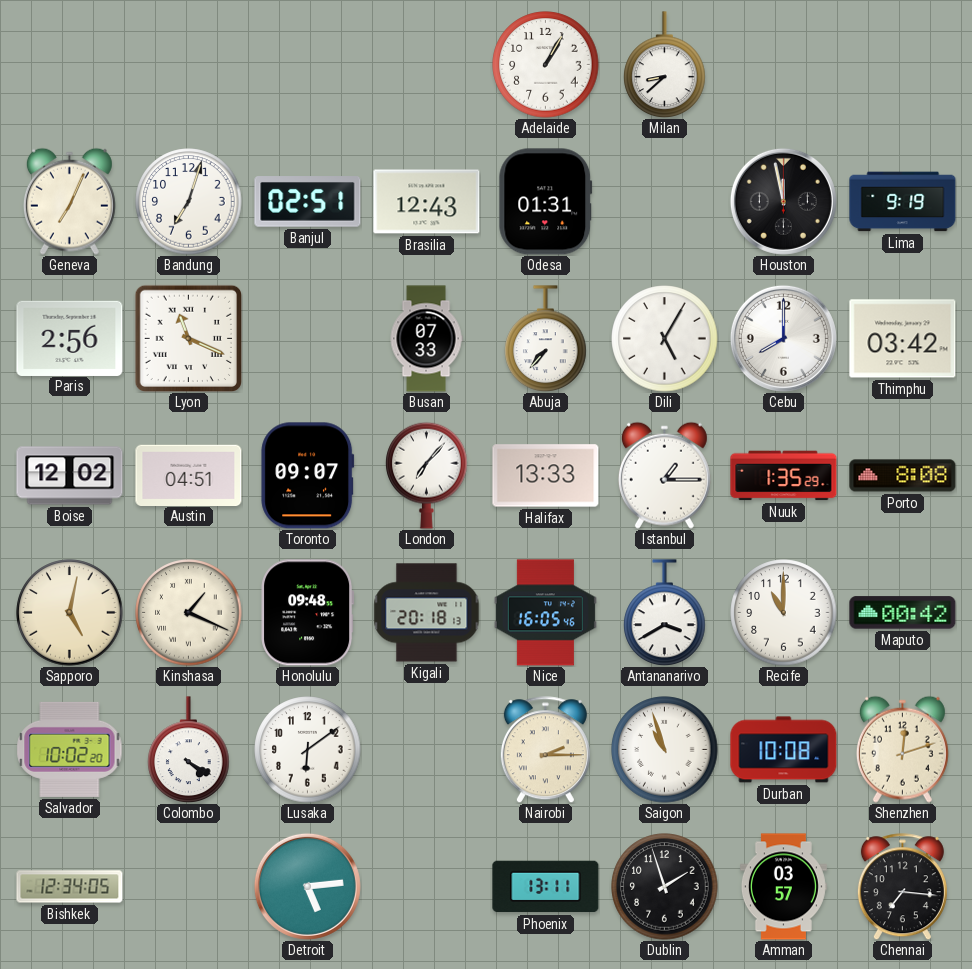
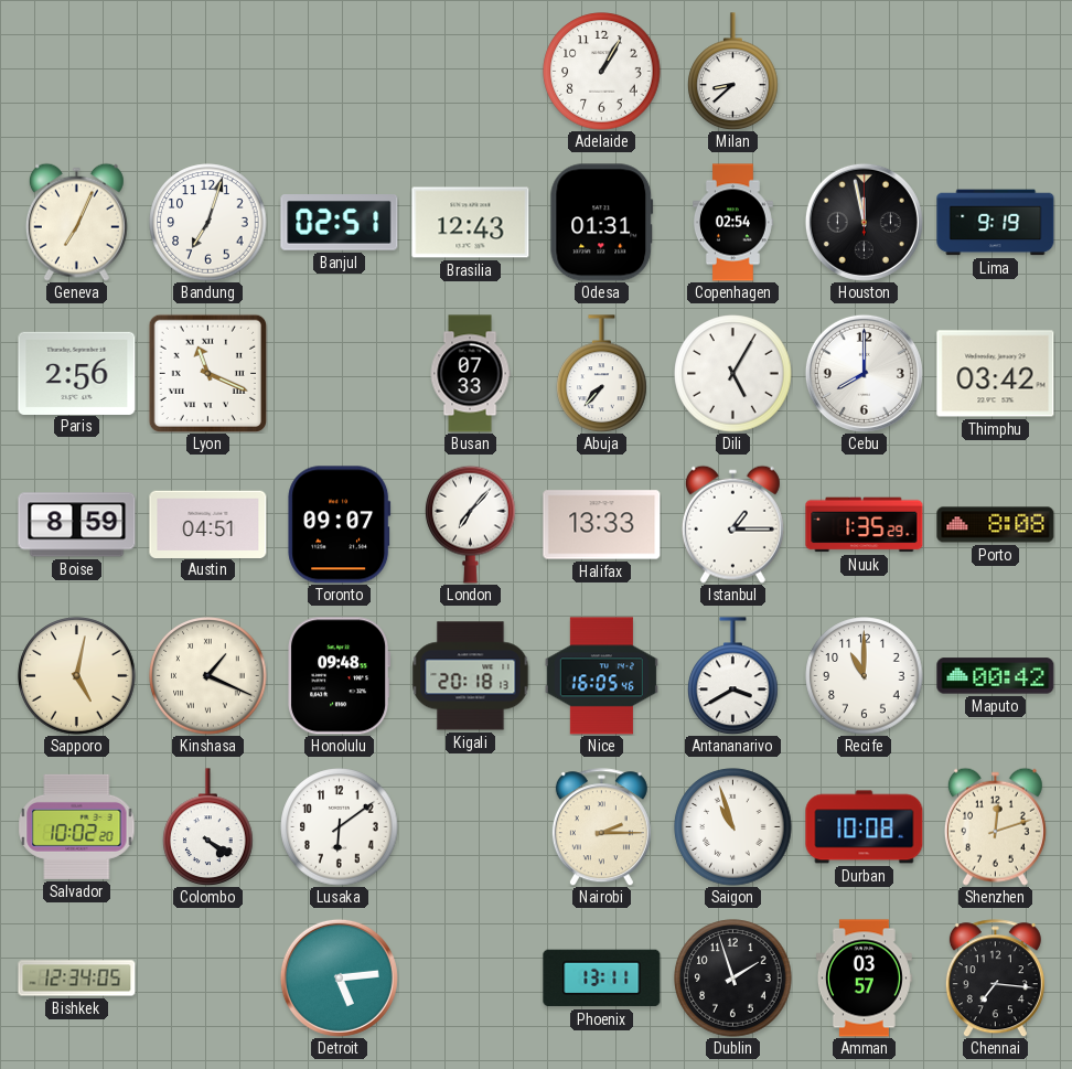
Copenhagen: none -> 02:54
Boise: 12:02 -> 8:59
